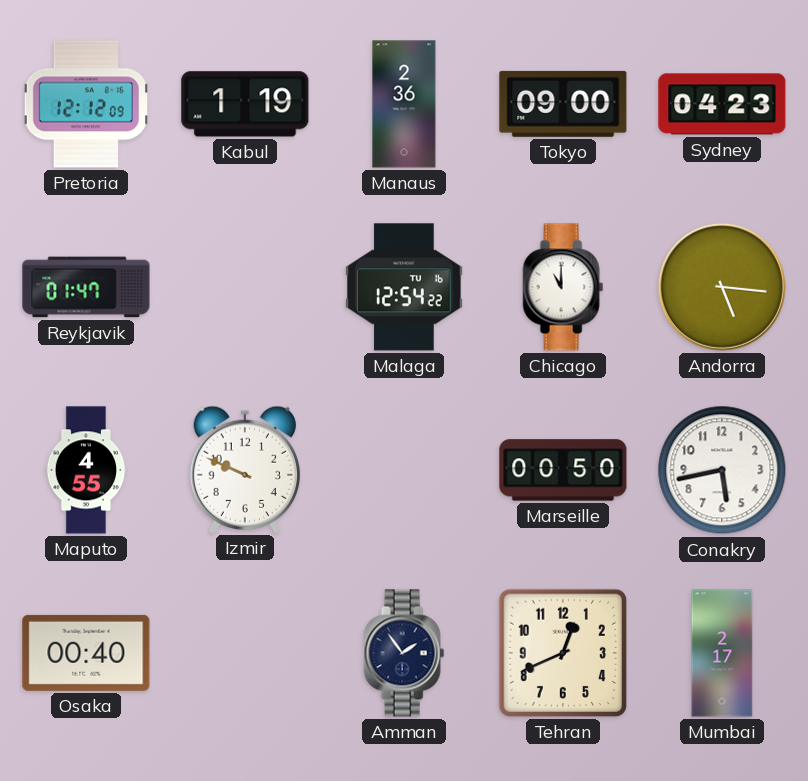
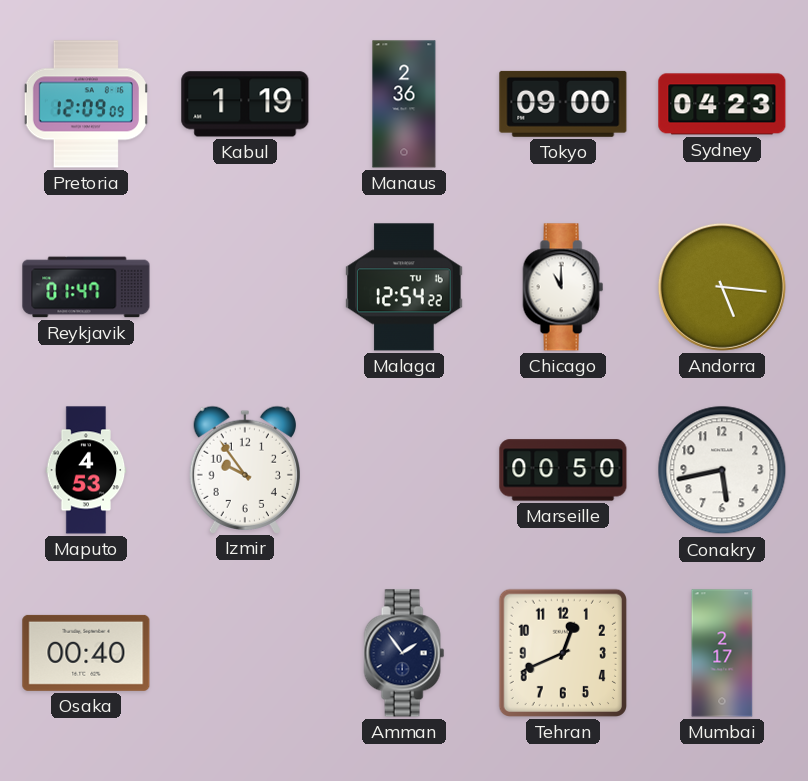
Pretoria: 12:12 -> 12:09
Maputo: 4:55 -> 4:53
Izmir: 9:49 -> 9:54
